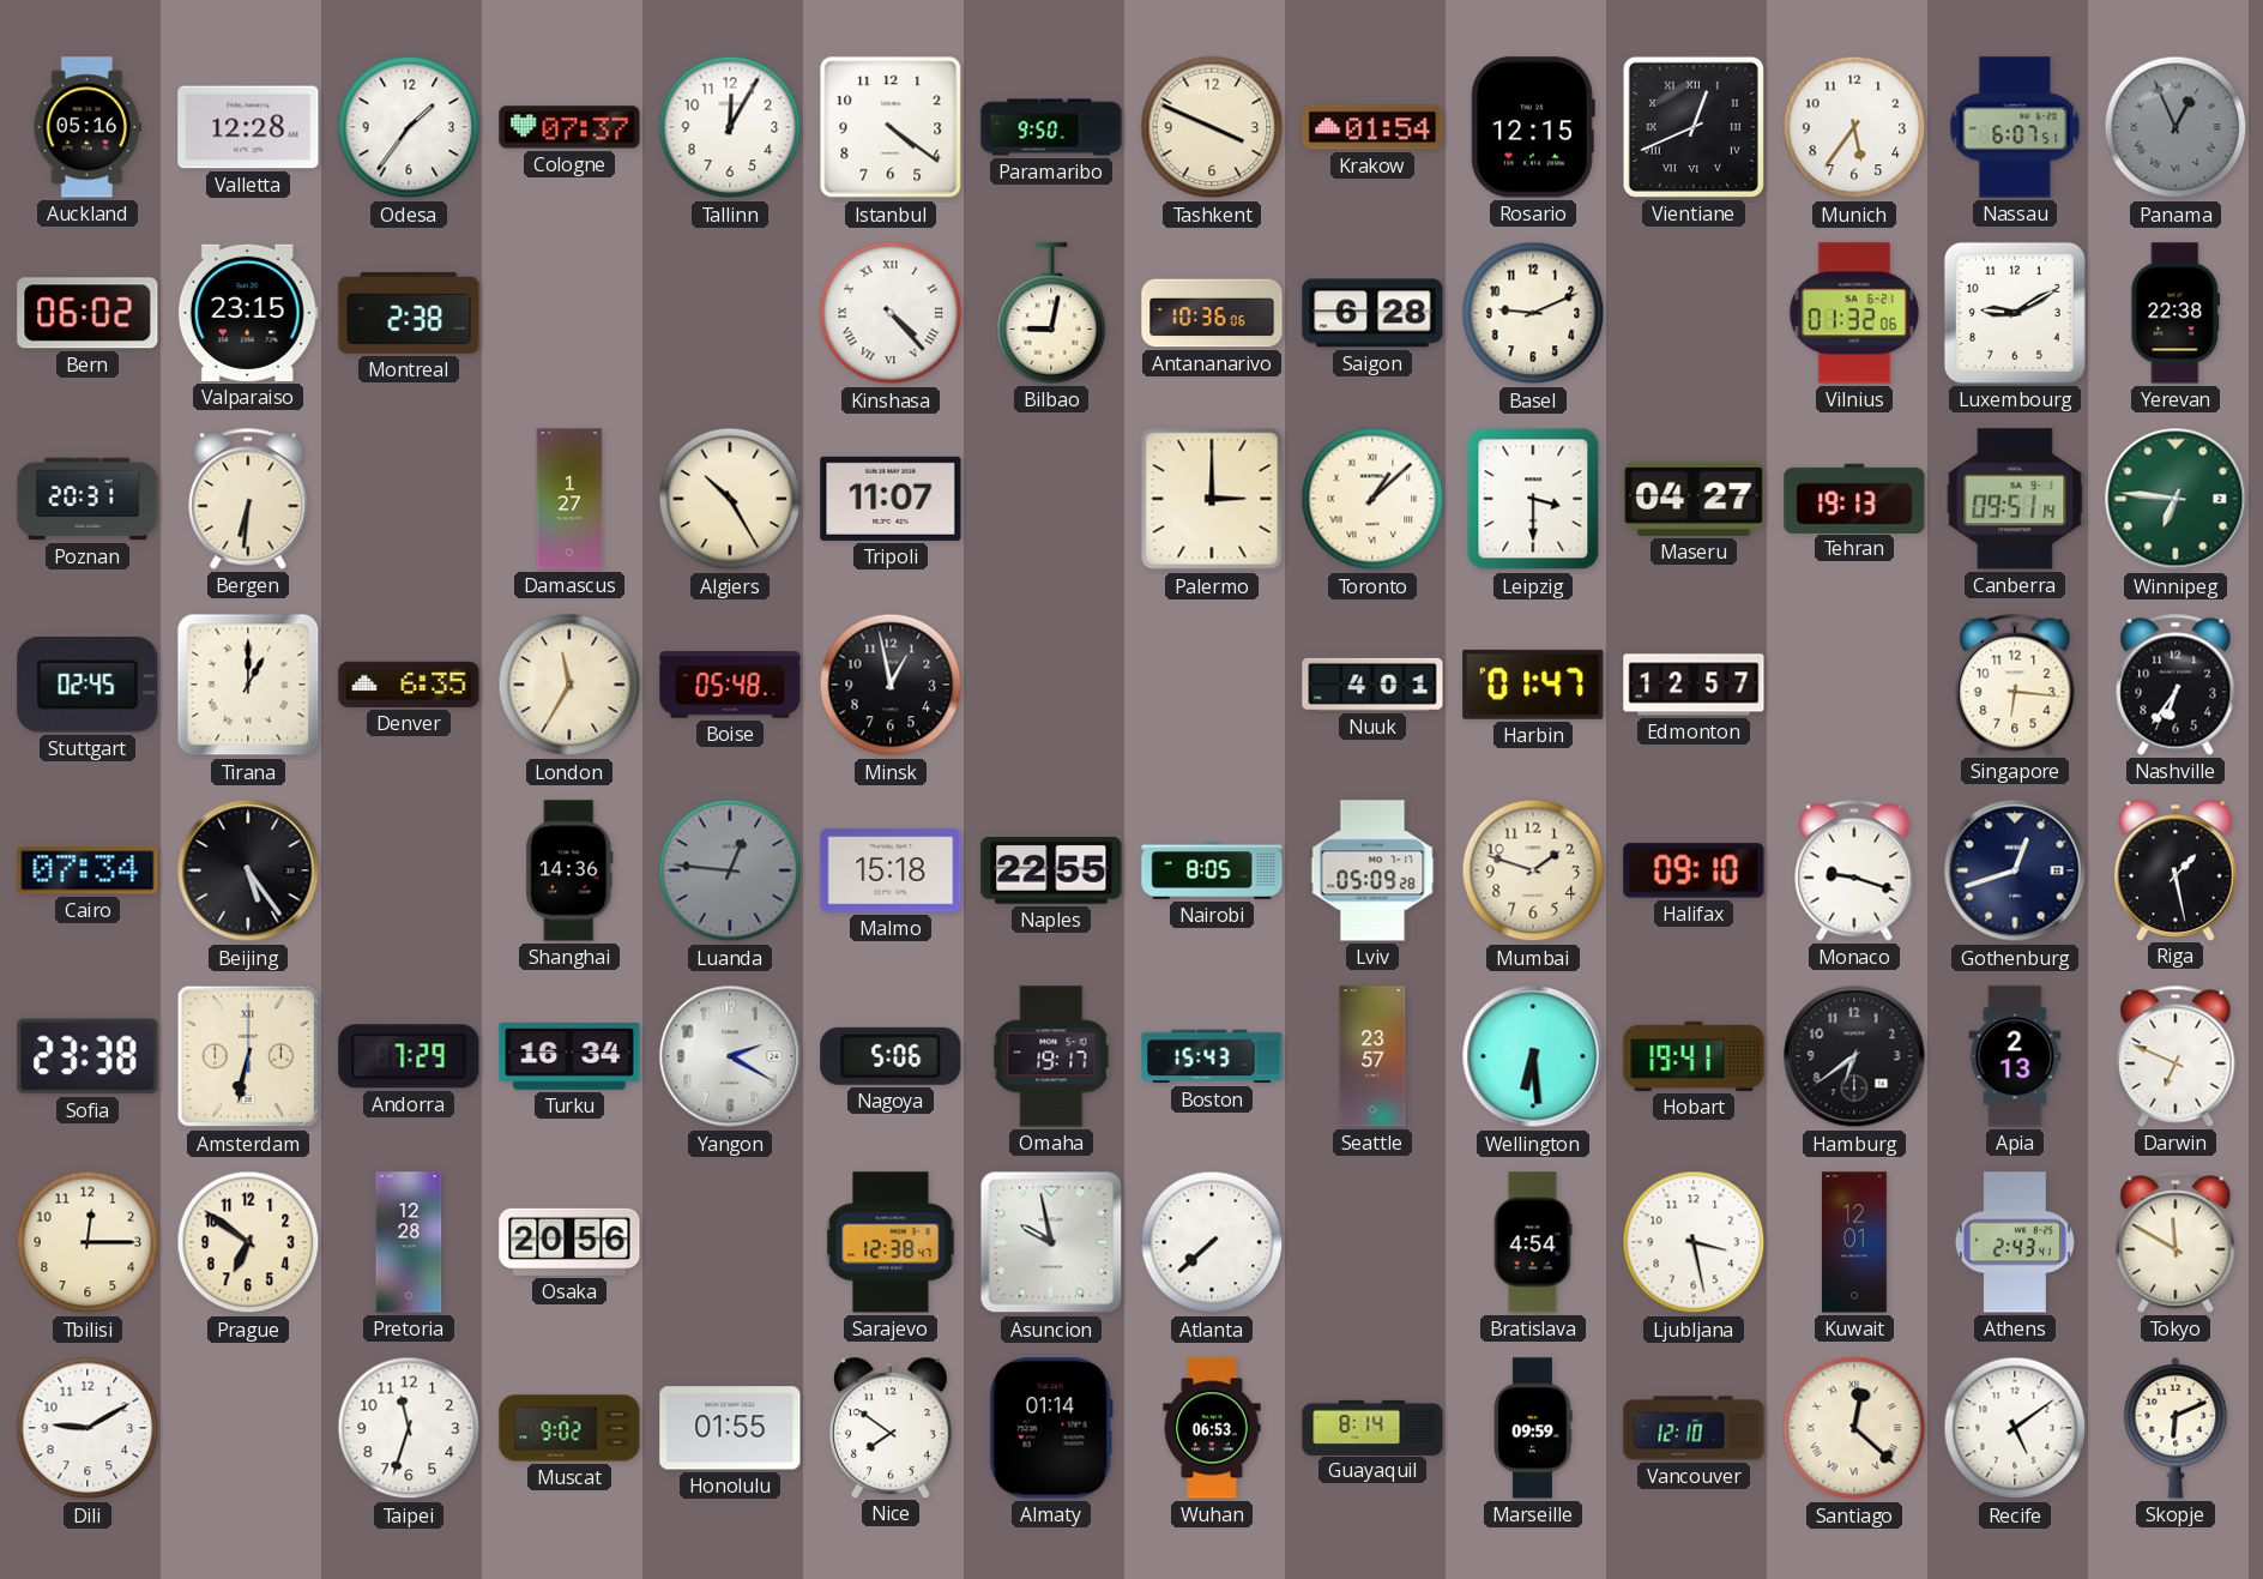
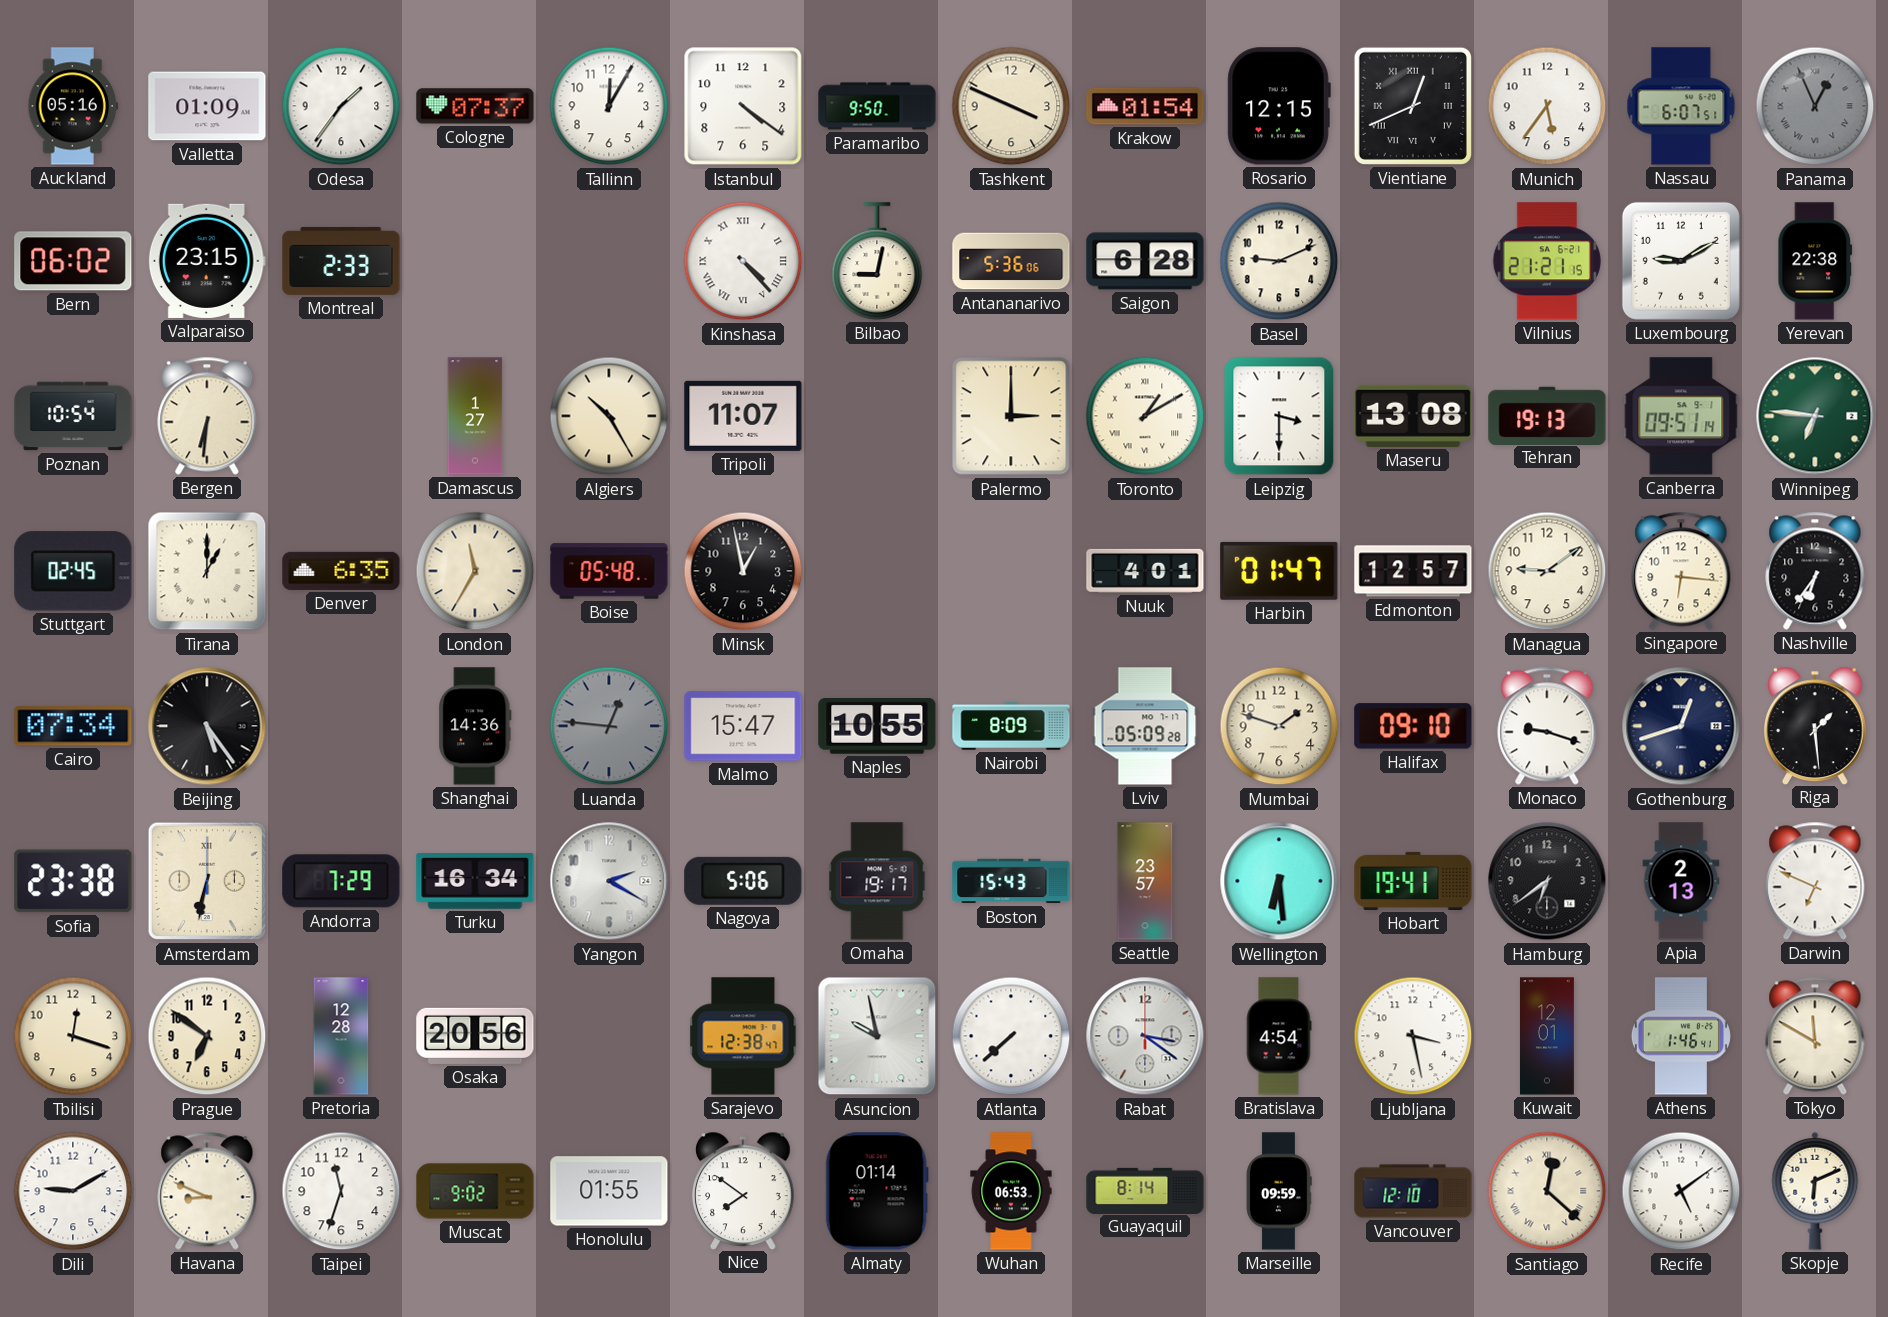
Valletta: 12:28 -> 01:09
Montreal: 2:38 -> 2:33
Antananarivo: 10:36 -> 5:36
Vilnius: 01:32 -> 21:21
Poznan: 20:31 -> 10:54
Toronto: 1:08 -> 1:10
Maseru: 04:27 -> 13:08
Managua: none -> 9:09
Malmo: 15:18 -> 15:47
Naples: 22:55 -> 10:55
Nairobi: 8:05 -> 8:09
Riga: 1:28 -> 1:29
Tbilisi: 12:15 -> 12:18
Rabat: none -> 3:21
Athens: 2:43 -> 1:46
Havana: none -> 8:49
